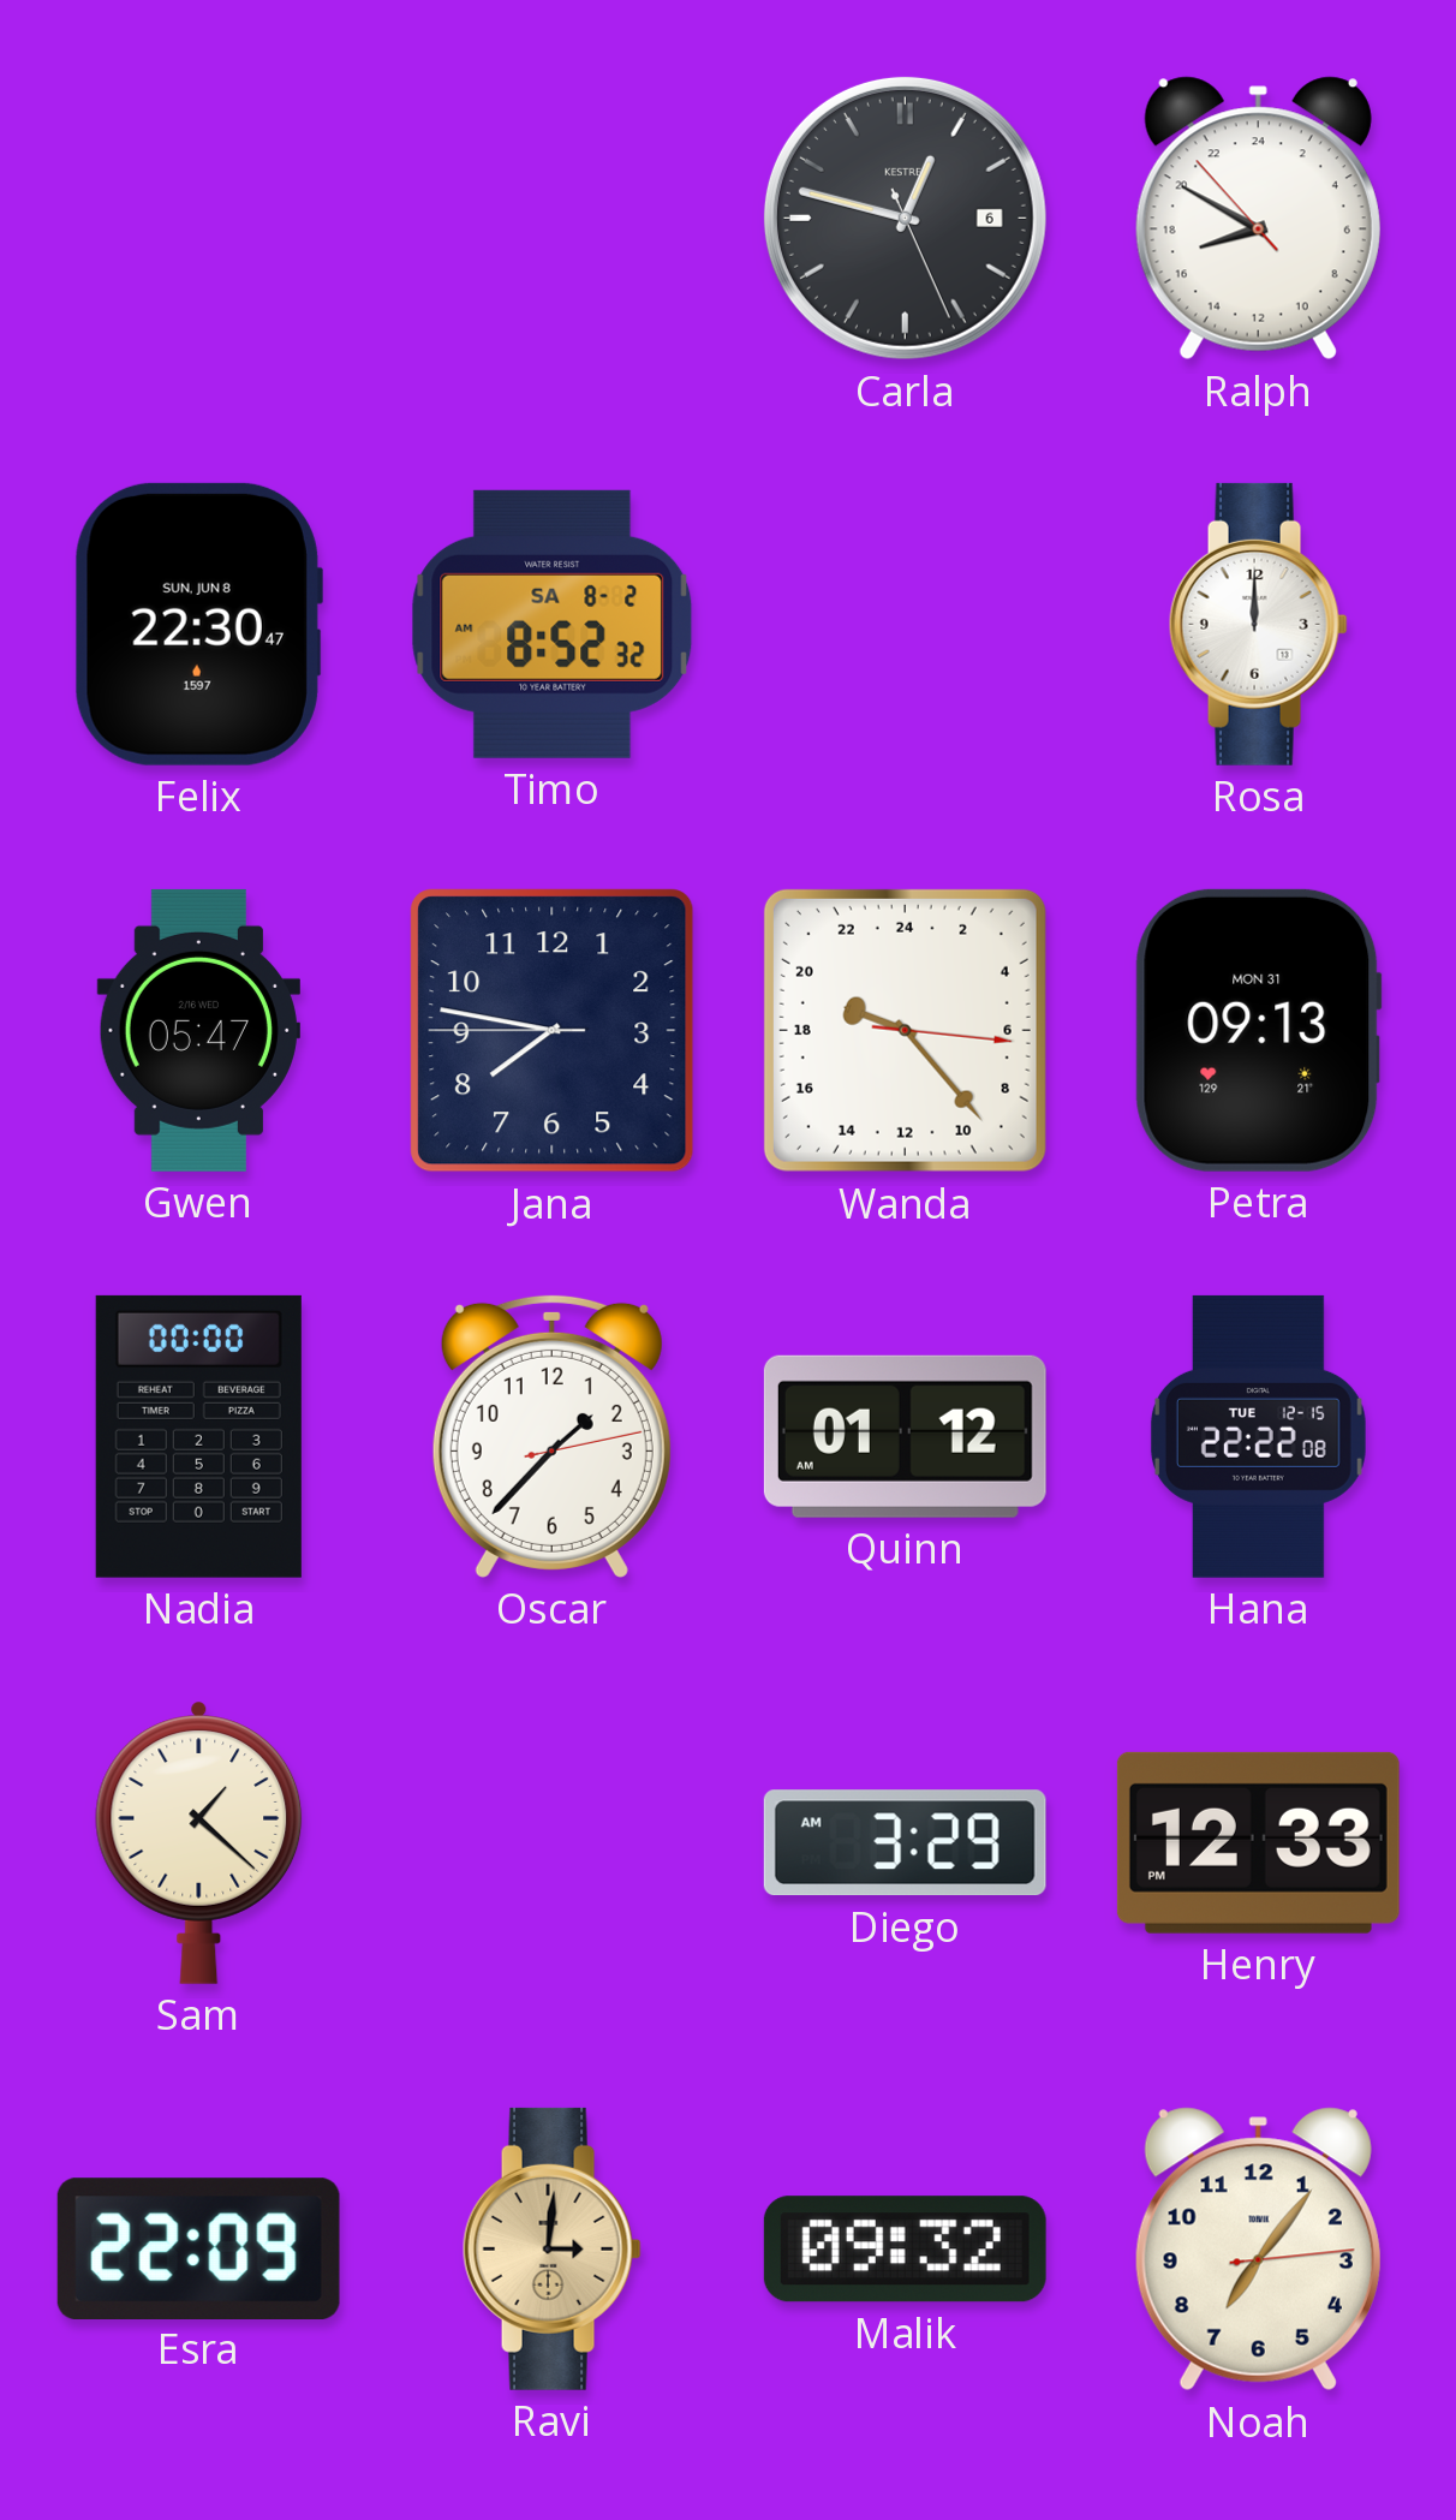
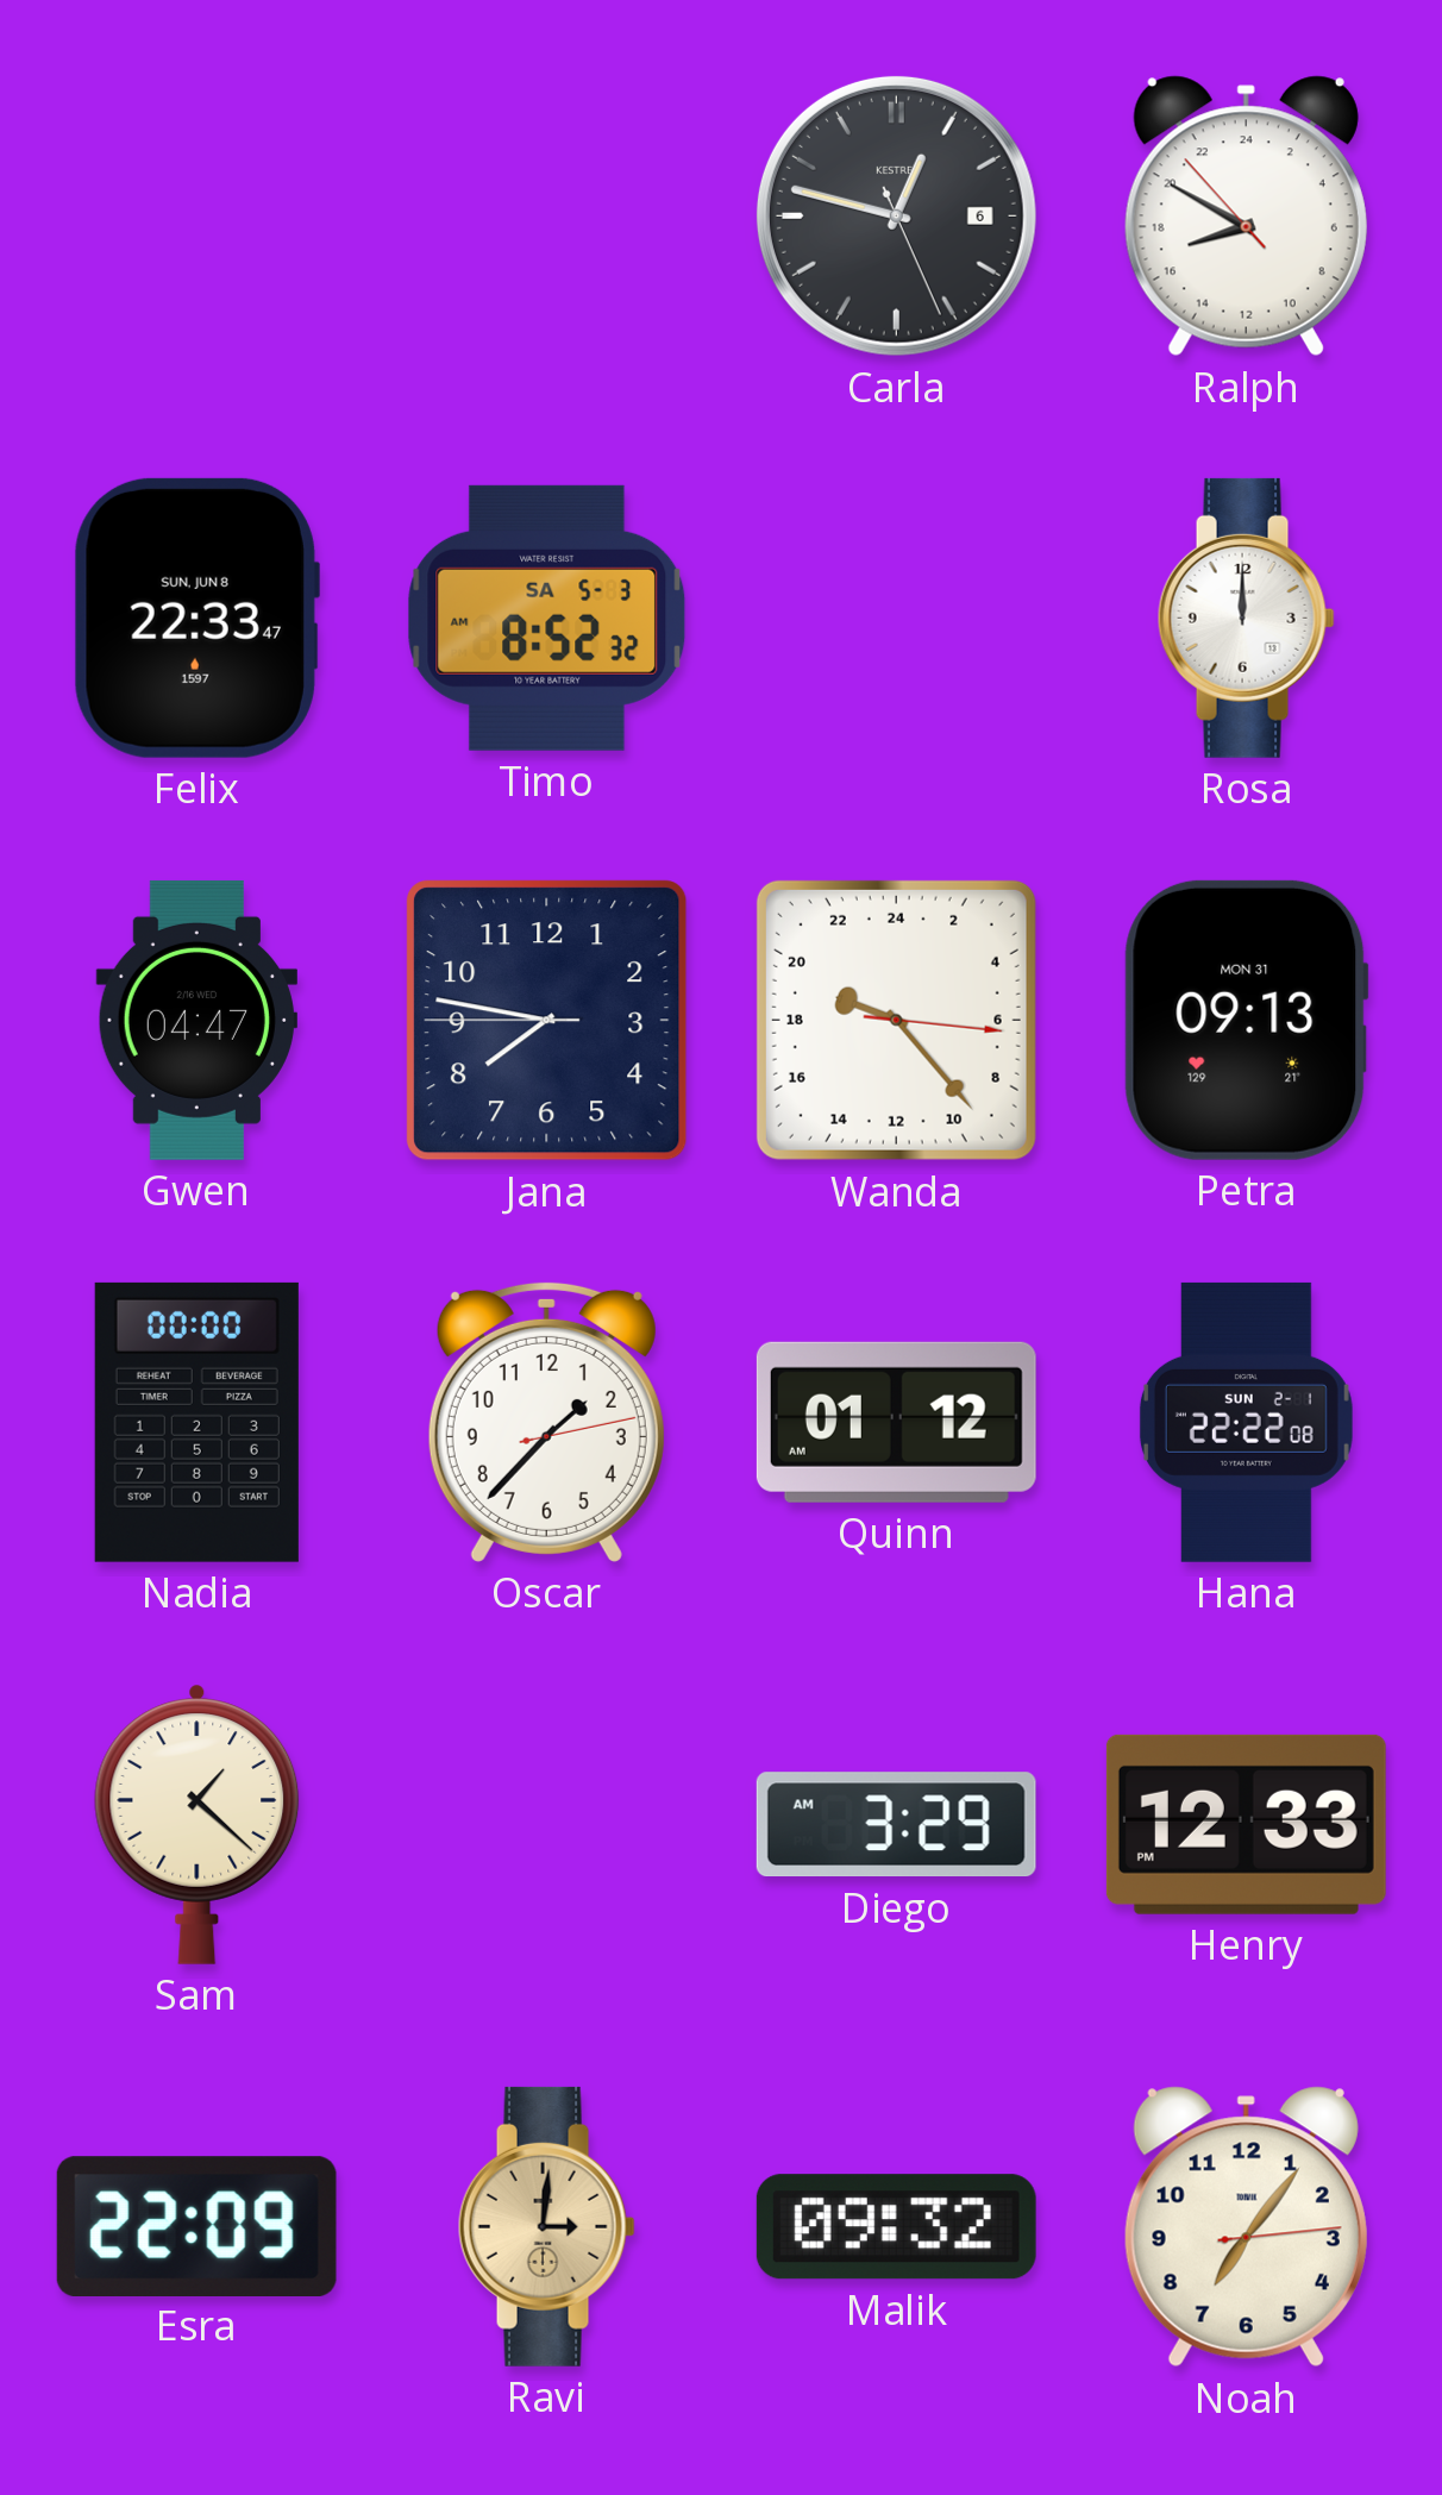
Felix: 22:30 -> 22:33
Timo date: SA 8-2 -> SA 5-3
Gwen: 05:47 -> 04:47
Hana date: TUE 12-15 -> SUN 2-1
